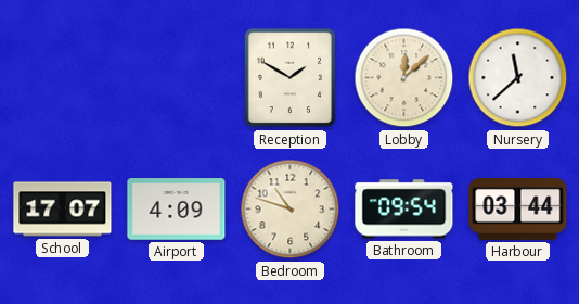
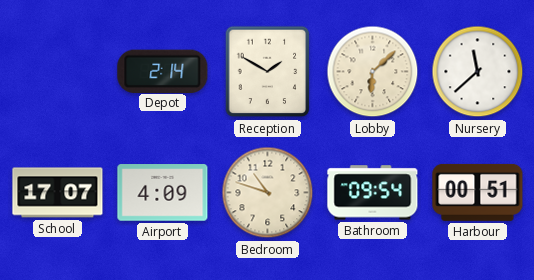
Depot: none -> 2:14
Lobby: 12:08 -> 6:08
Harbour: 03:44 -> 00:51
